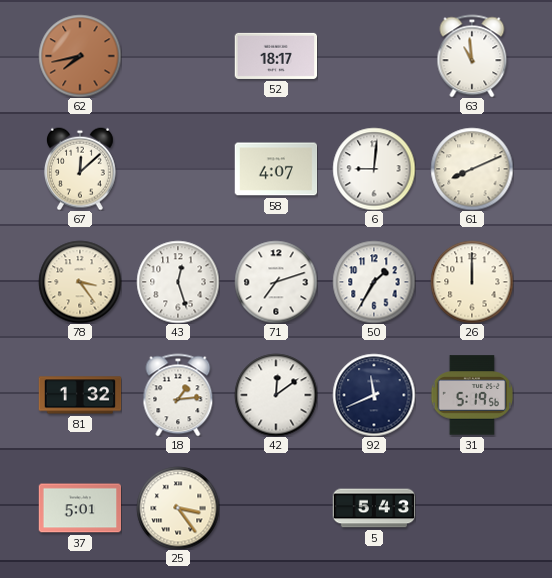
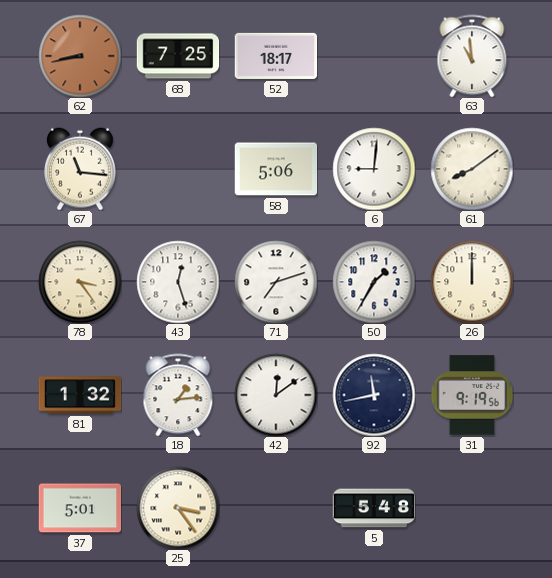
62: 7:43 -> 8:43
68: none -> 7:25
67: 12:08 -> 11:16
58: 4:07 -> 5:06
61: 8:11 -> 8:09
92: 11:41 -> 11:43
31: 5:19 -> 9:19
5: 5:43 -> 5:48
